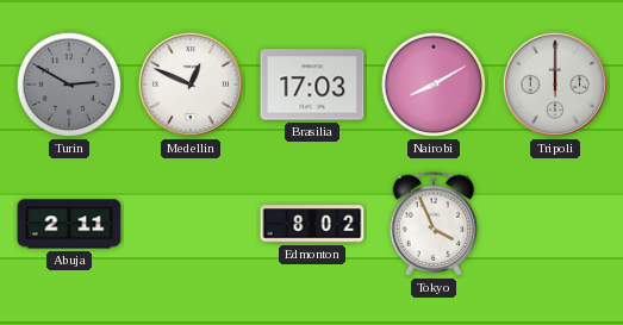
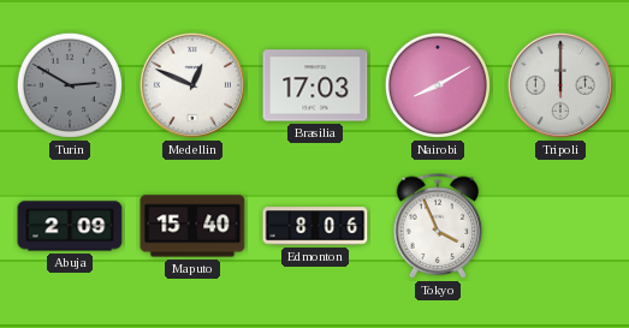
Abuja: 2:11 -> 2:09
Maputo: none -> 15:40
Edmonton: 8:02 -> 8:06
